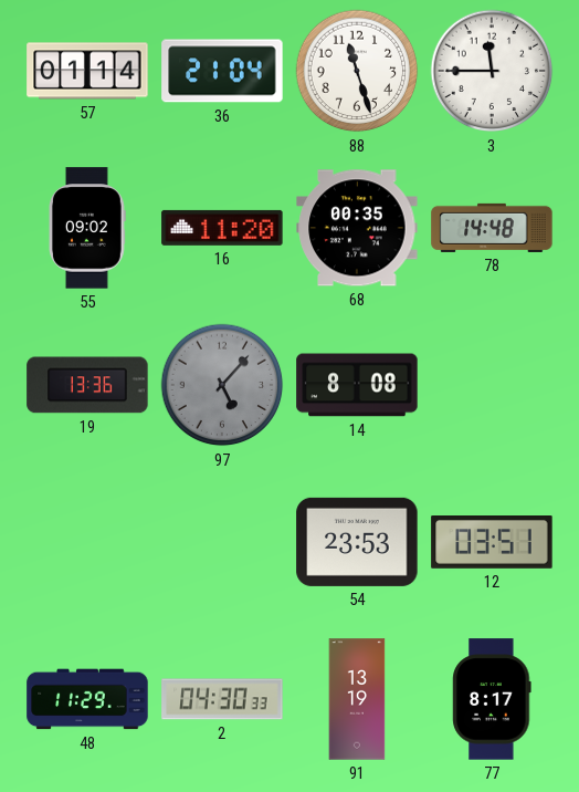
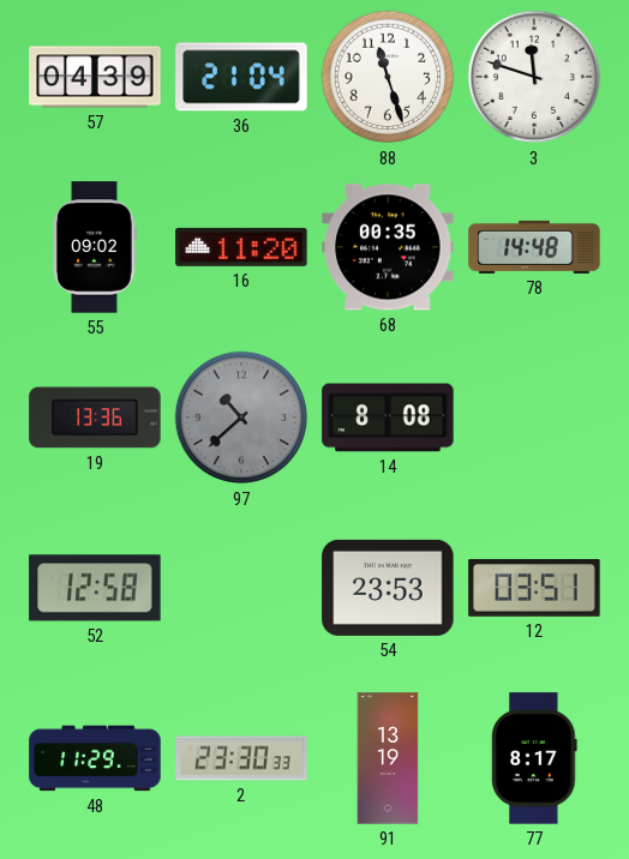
57: 01:14 -> 04:39
3: 11:45 -> 11:48
97: 5:07 -> 10:38
52: none -> 12:58
2: 04:30 -> 23:30
